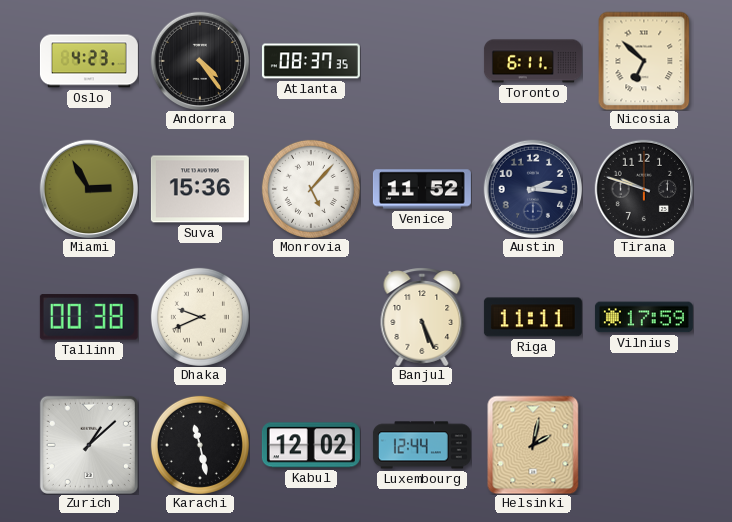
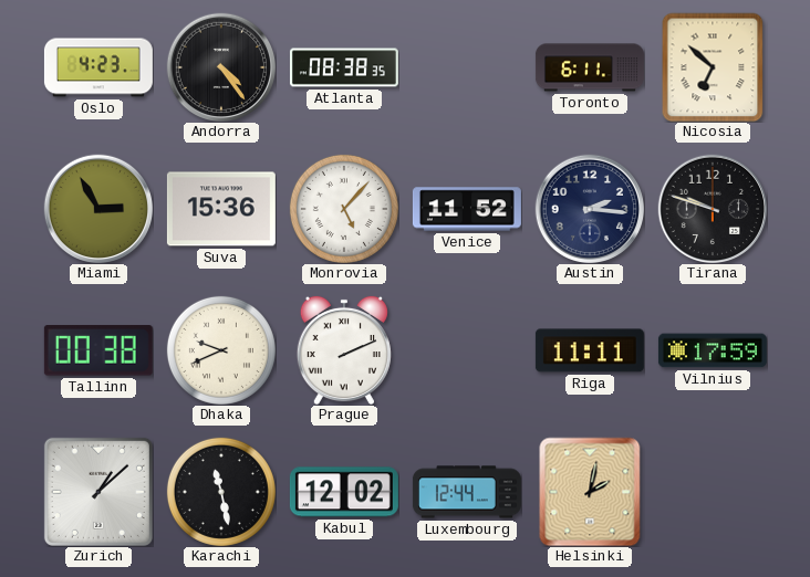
Atlanta: 08:37 -> 08:38
Prague: none -> 2:11
Banjul: 5:26 -> none
